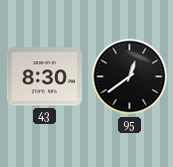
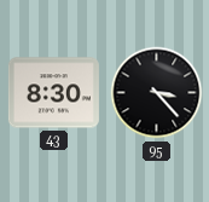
95: 12:39 -> 3:23
